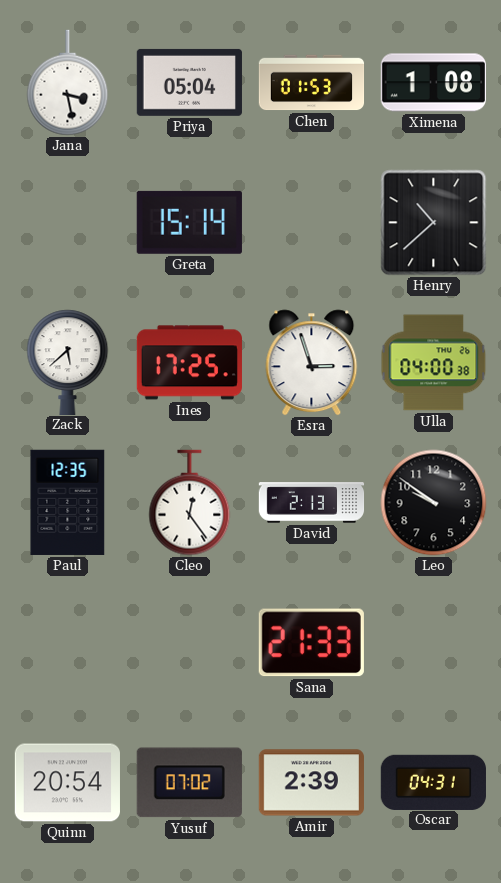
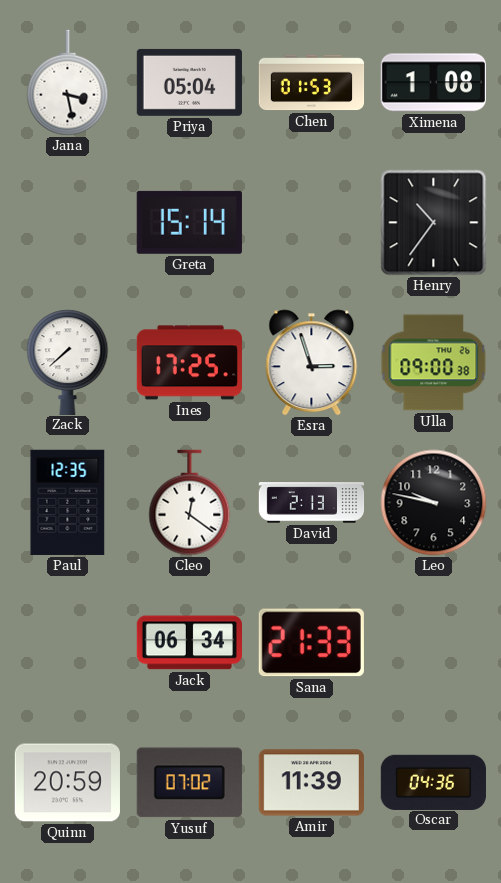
Henry: 10:38 -> 10:36
Zack: 5:38 -> 7:38
Ulla: 04:00 -> 09:00
Cleo: 12:24 -> 12:21
Leo: 9:51 -> 9:47
Jack: none -> 06:34
Quinn: 20:54 -> 20:59
Amir: 2:39 -> 11:39
Oscar: 04:31 -> 04:36
